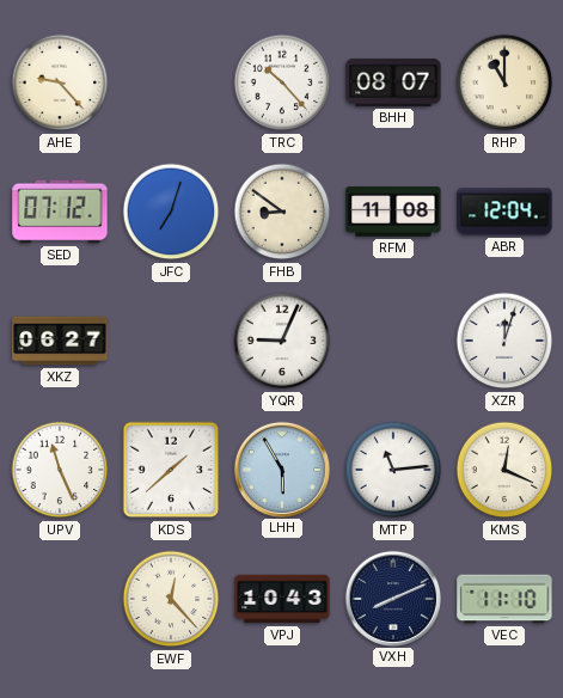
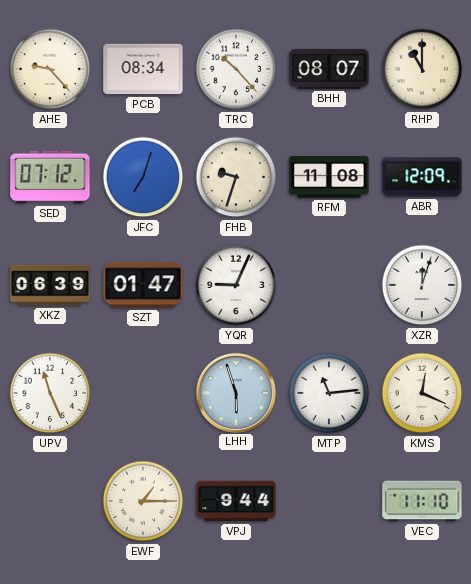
PCB: none -> 08:34
FHB: 8:51 -> 9:33
ABR: 12:04 -> 12:09
XKZ: 06:27 -> 06:39
SZT: none -> 01:47
KDS: 1:38 -> none
LHH: 5:55 -> 5:57
EWF: 12:23 -> 1:15
VPJ: 10:43 -> 9:44
VXH: 8:11 -> none
